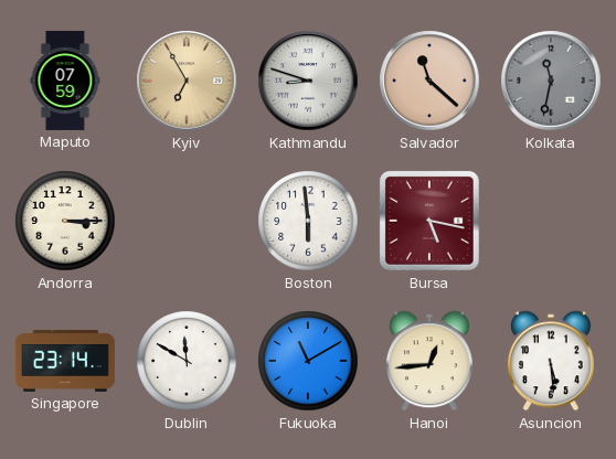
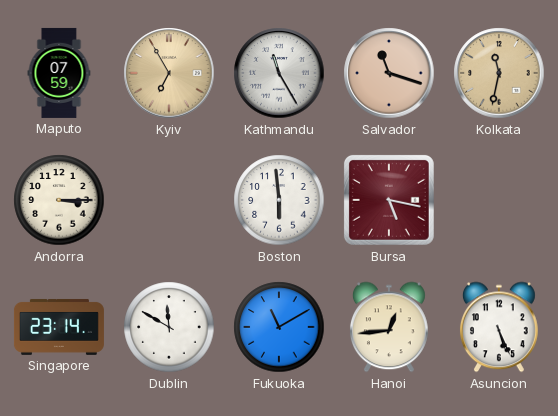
Kathmandu: 8:48 -> 11:25
Salvador: 11:22 -> 11:18
Kolkata dial: grey -> champagne
Asuncion: 5:29 -> 5:26
